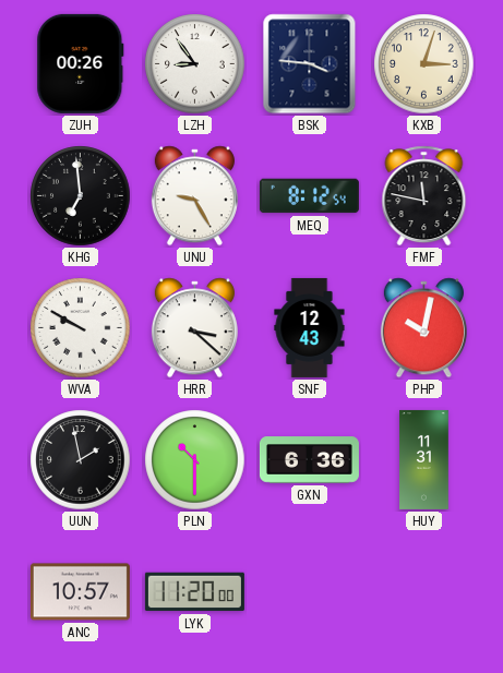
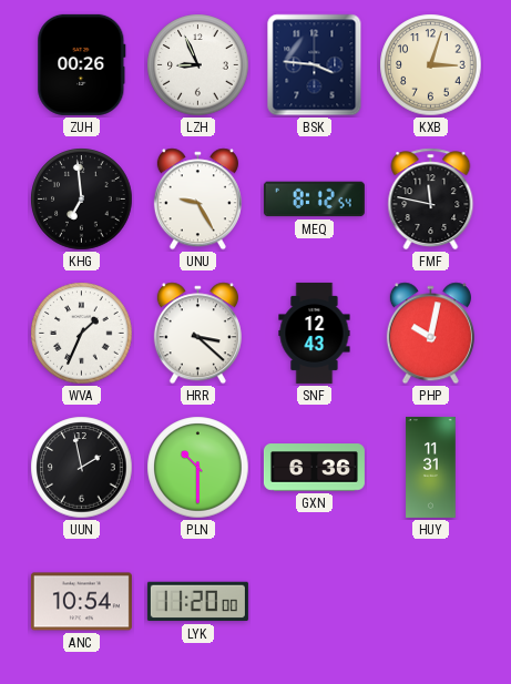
LZH: 8:54 -> 8:56
WVA: 9:50 -> 1:34
ANC: 10:57 -> 10:54
